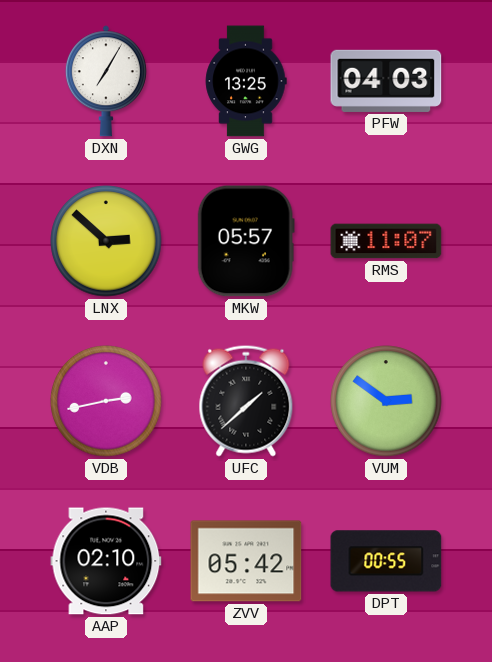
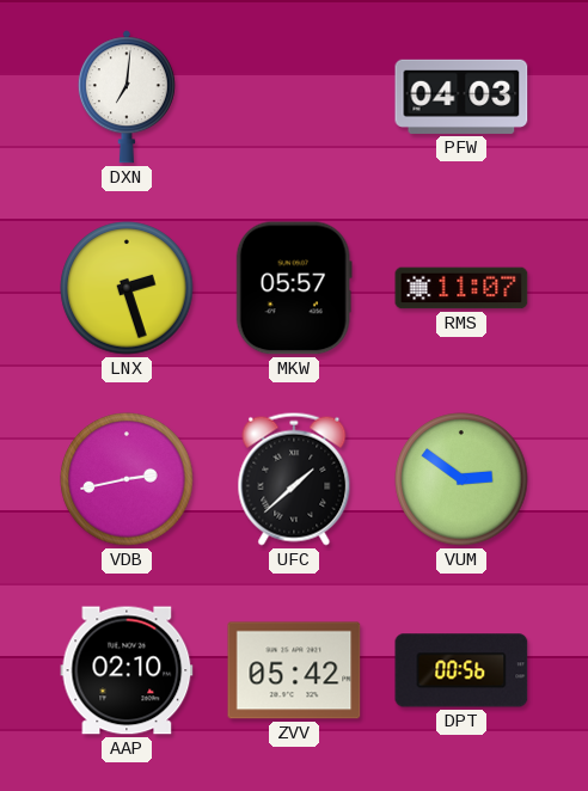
DXN: 7:05 -> 7:01
GWG: 13:25 -> none
LNX: 2:52 -> 2:27
DPT: 00:55 -> 00:56
